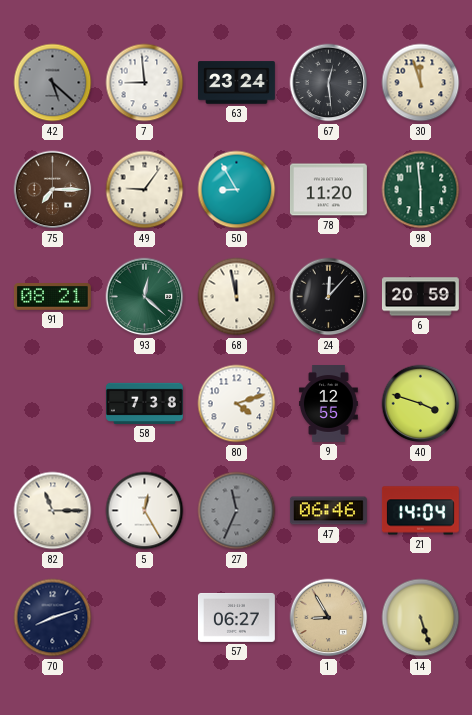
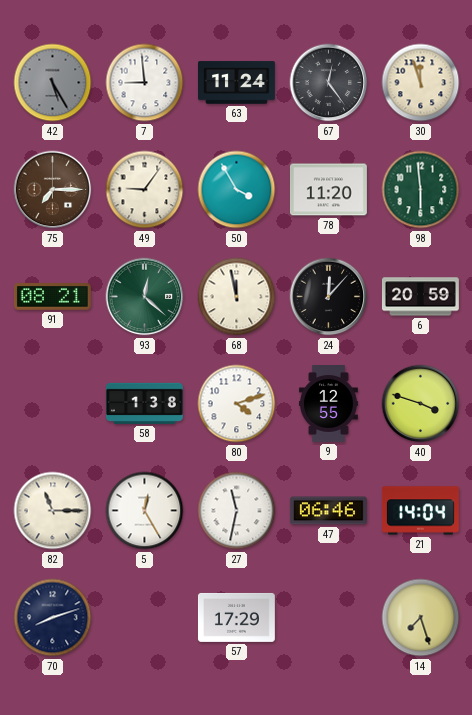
42: 5:22 -> 5:25
63: 23:24 -> 11:24
67: 12:29 -> 12:24
50: 8:55 -> 3:55
58: 7:38 -> 1:38
27: 11:34 -> 11:32
27 dial: grey -> white
57: 06:27 -> 17:29
1: 8:55 -> none
14: 5:27 -> 7:27
